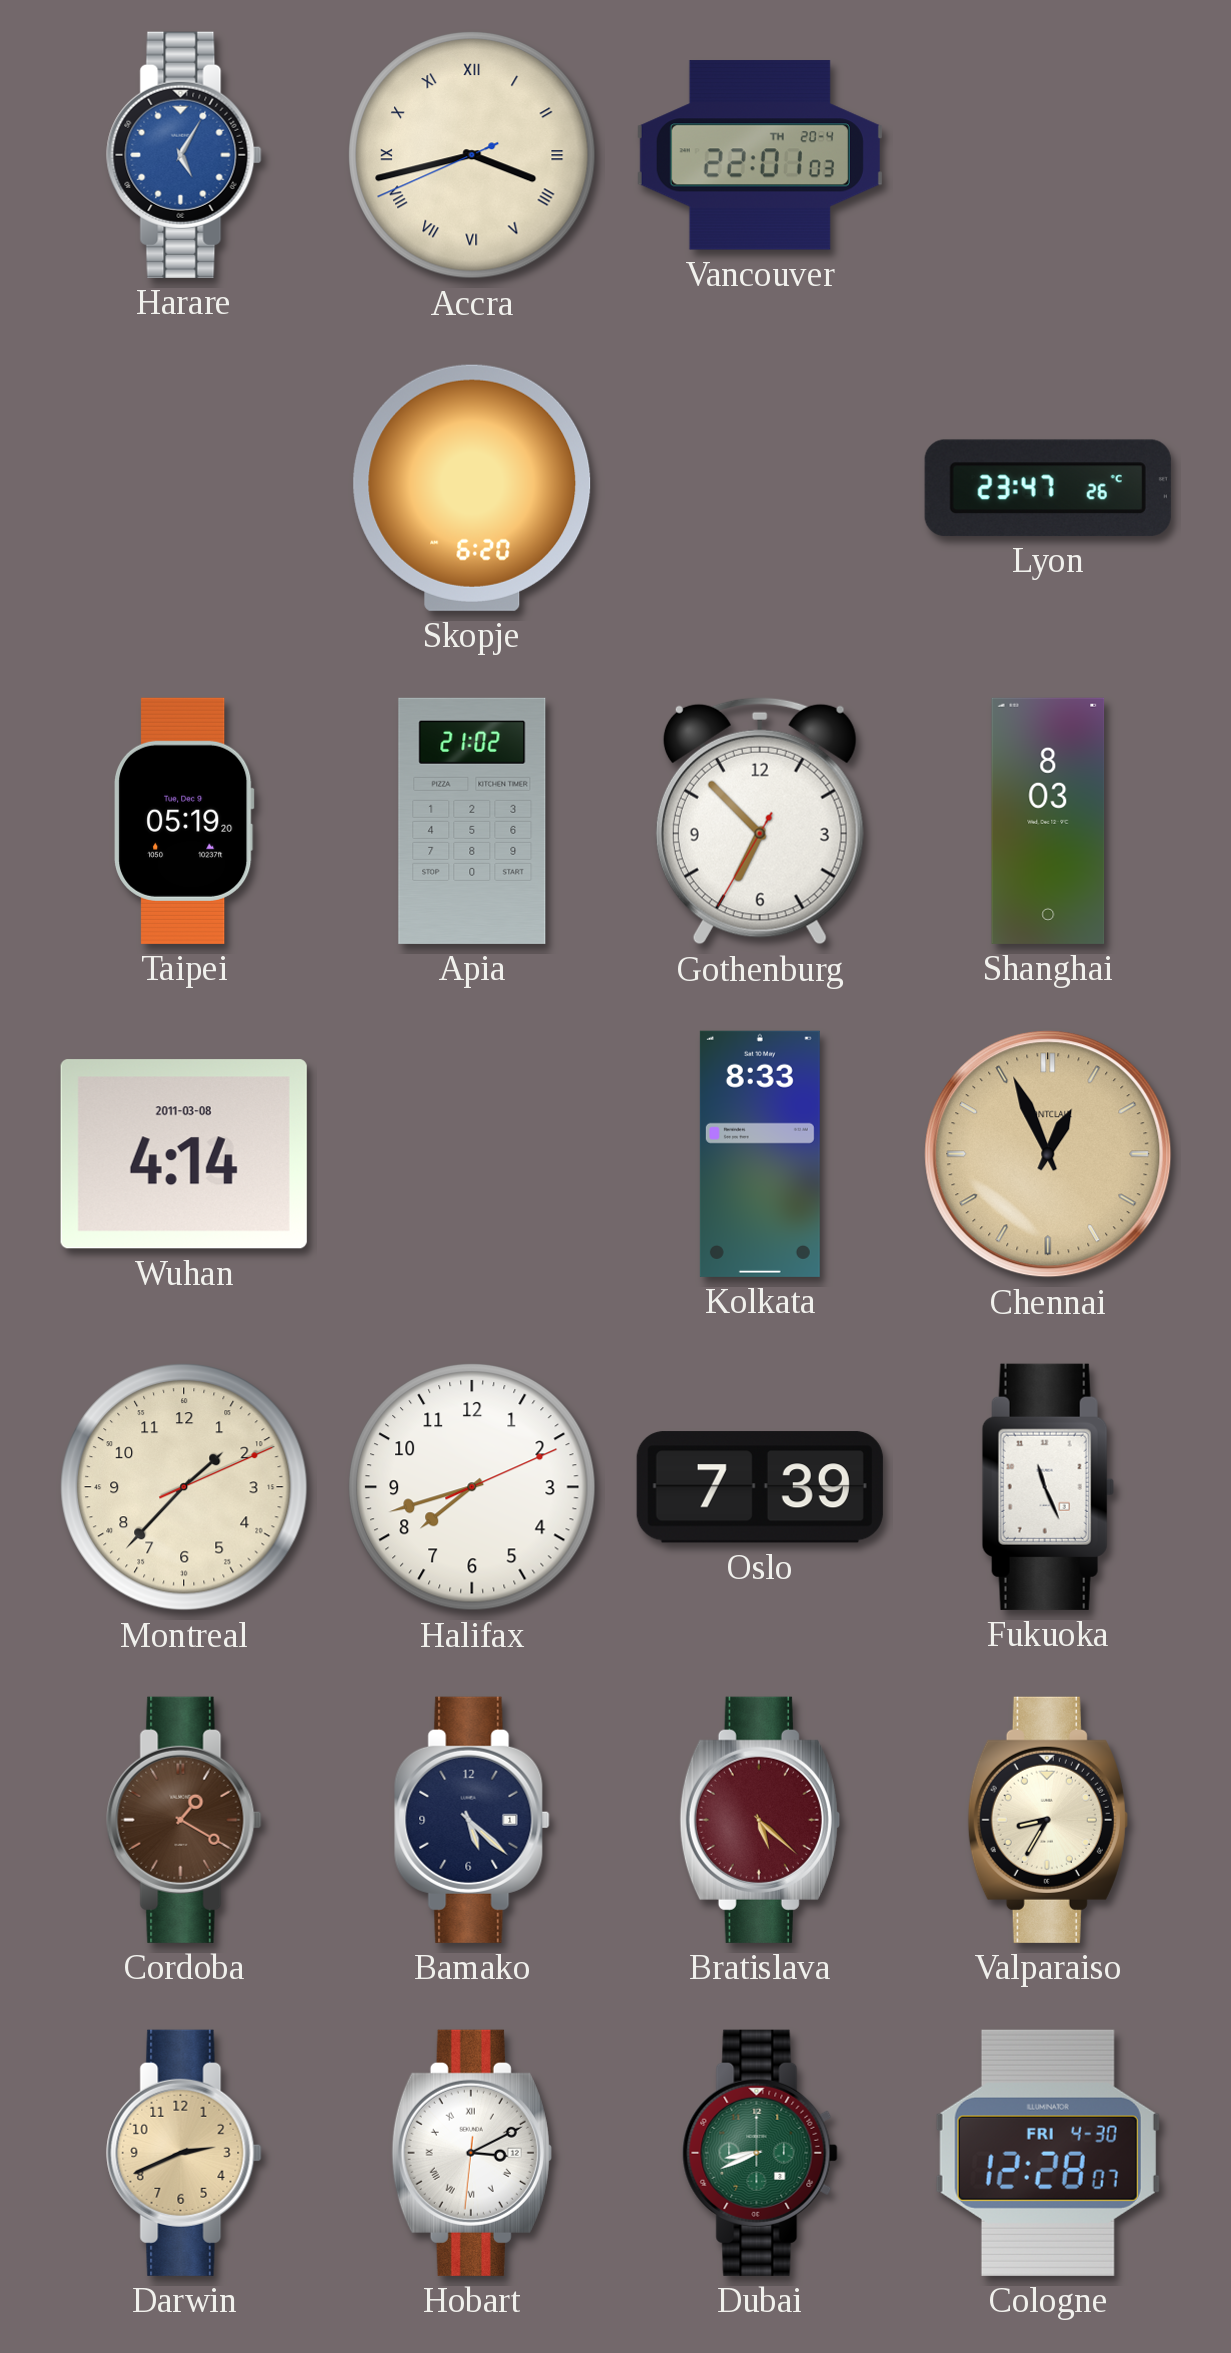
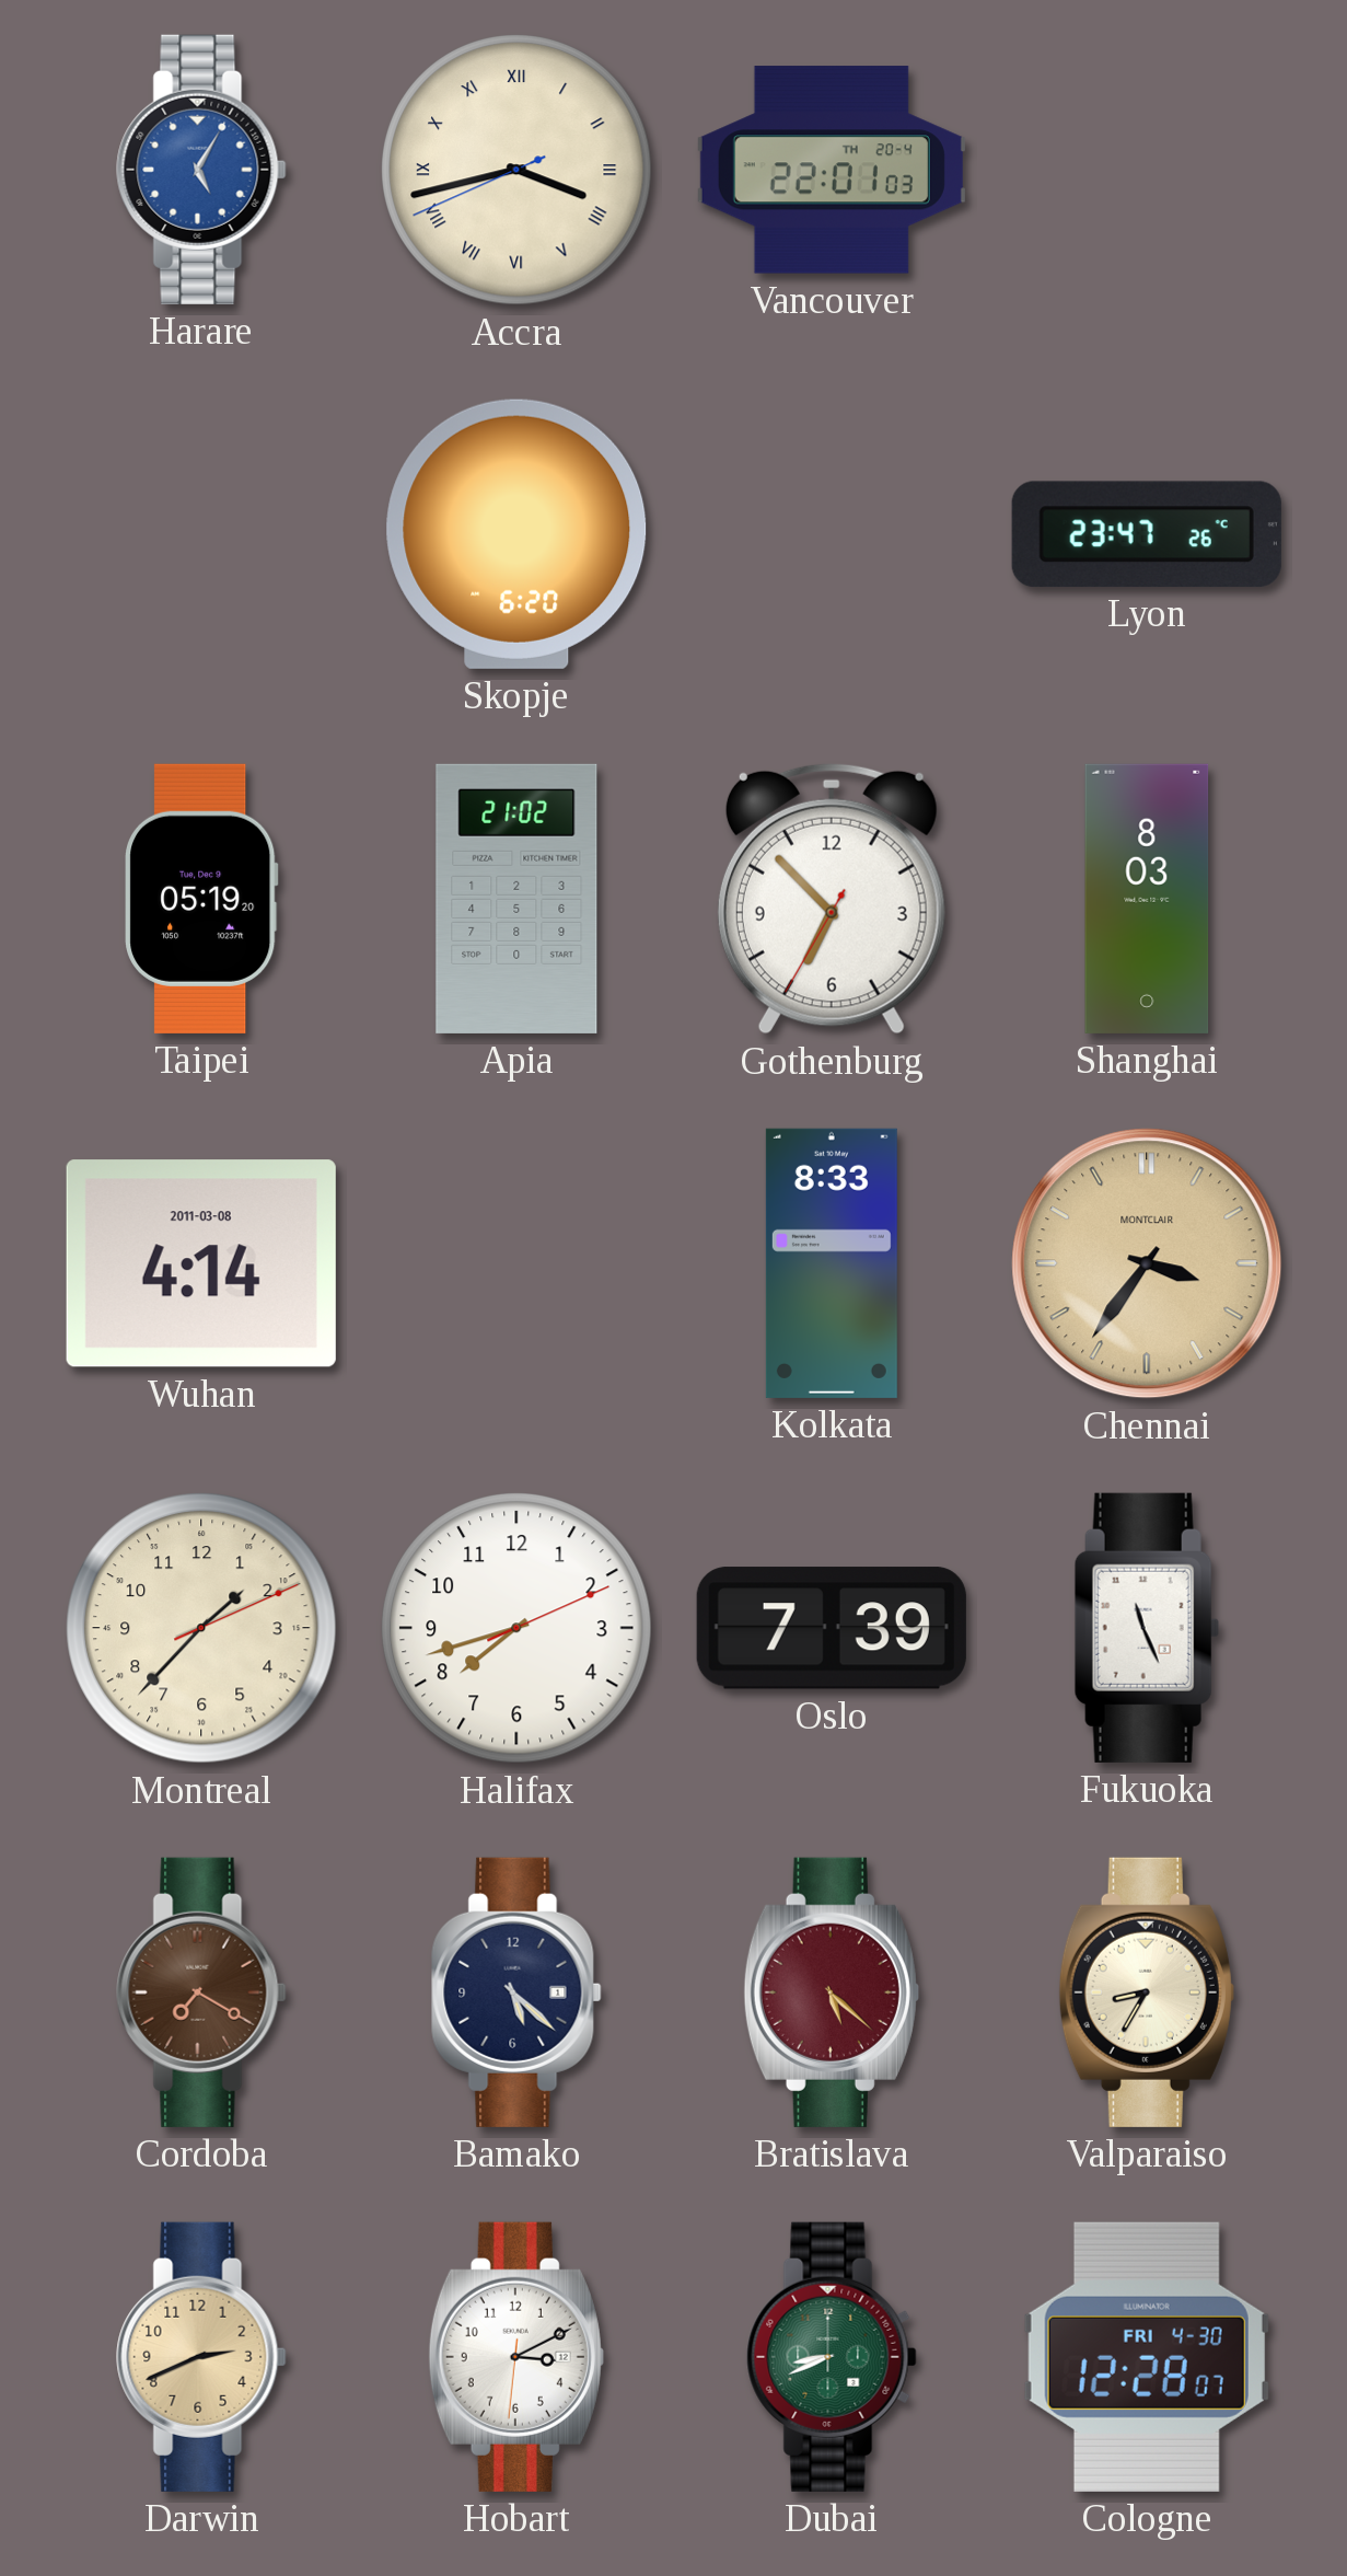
Chennai: 12:56 -> 3:36
Cordoba: 1:20 -> 7:20
Hobart numerals: Roman -> Arabic
